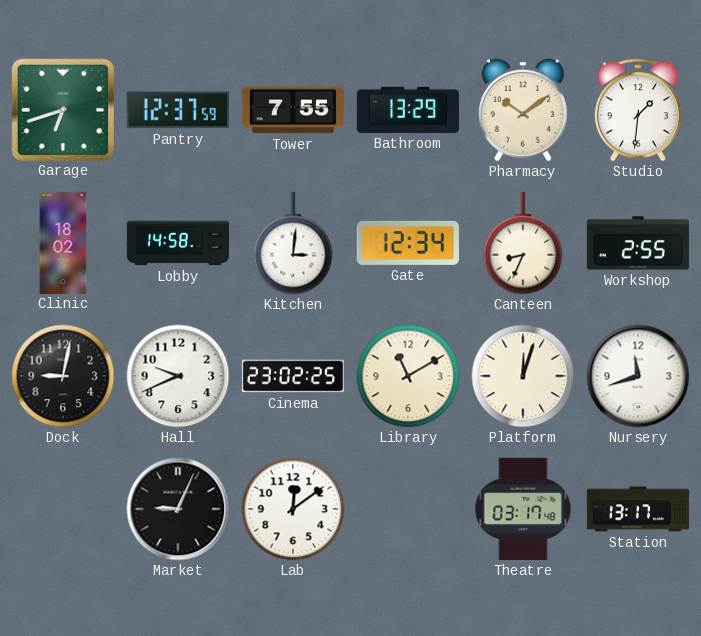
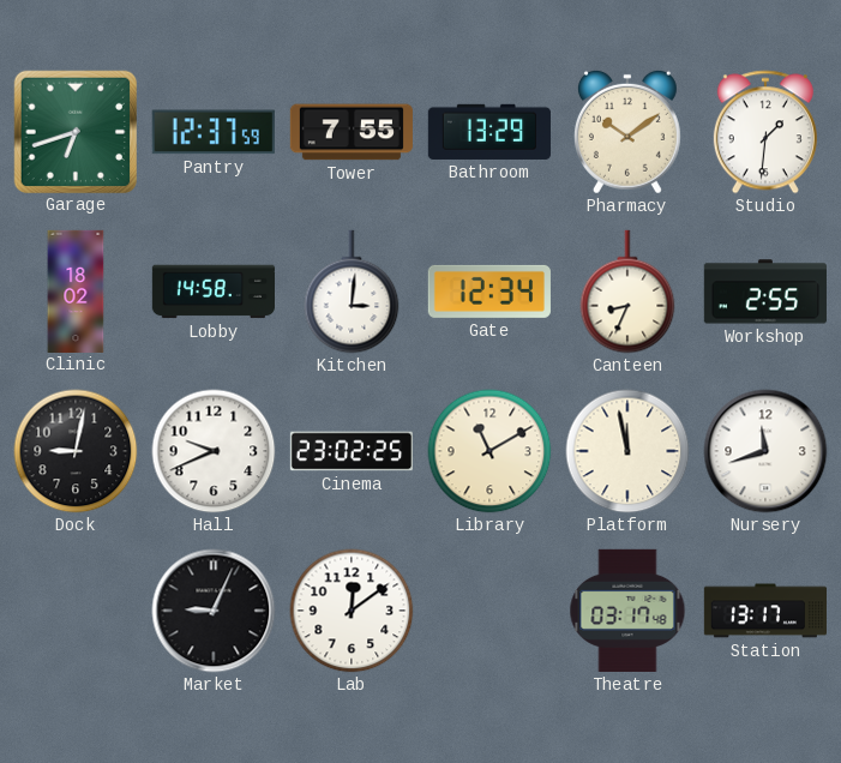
Platform: 12:03 -> 11:58
